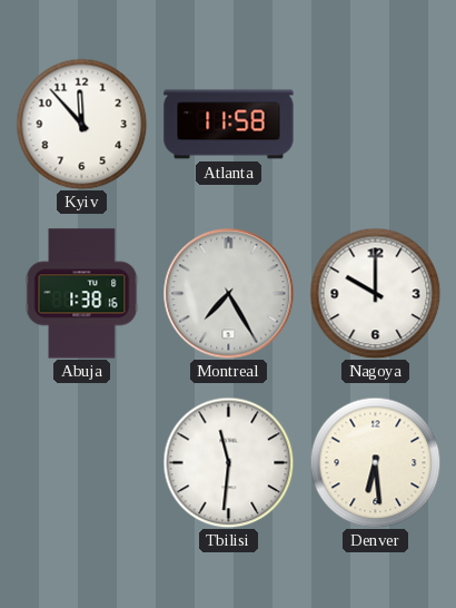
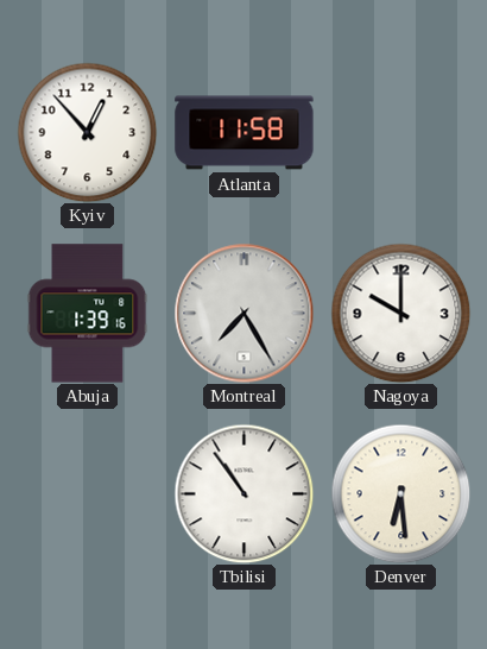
Kyiv: 11:53 -> 12:53
Abuja: 1:38 -> 1:39
Tbilisi: 11:31 -> 10:54
